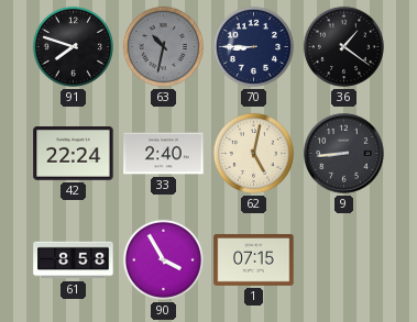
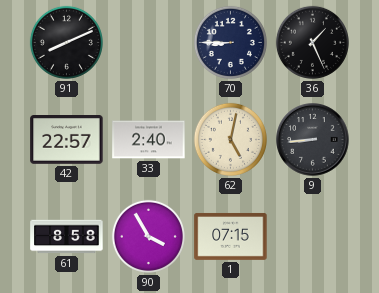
91: 7:48 -> 8:11
63: 10:32 -> none
36: 1:21 -> 1:26
42: 22:24 -> 22:57
